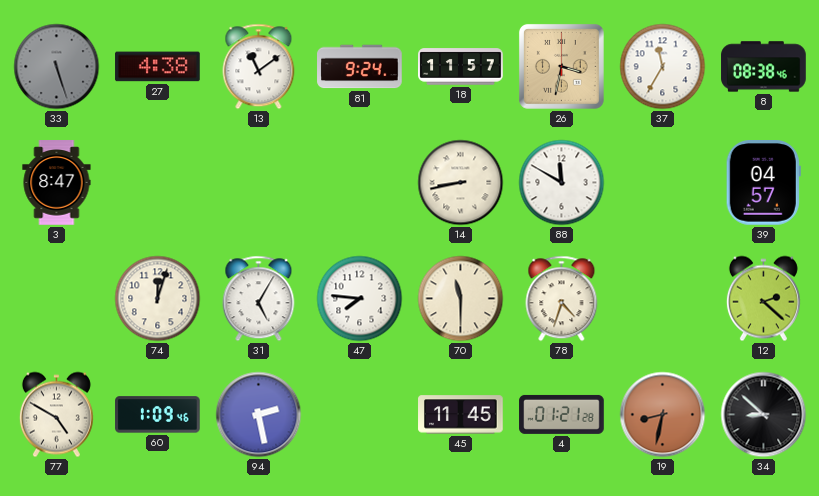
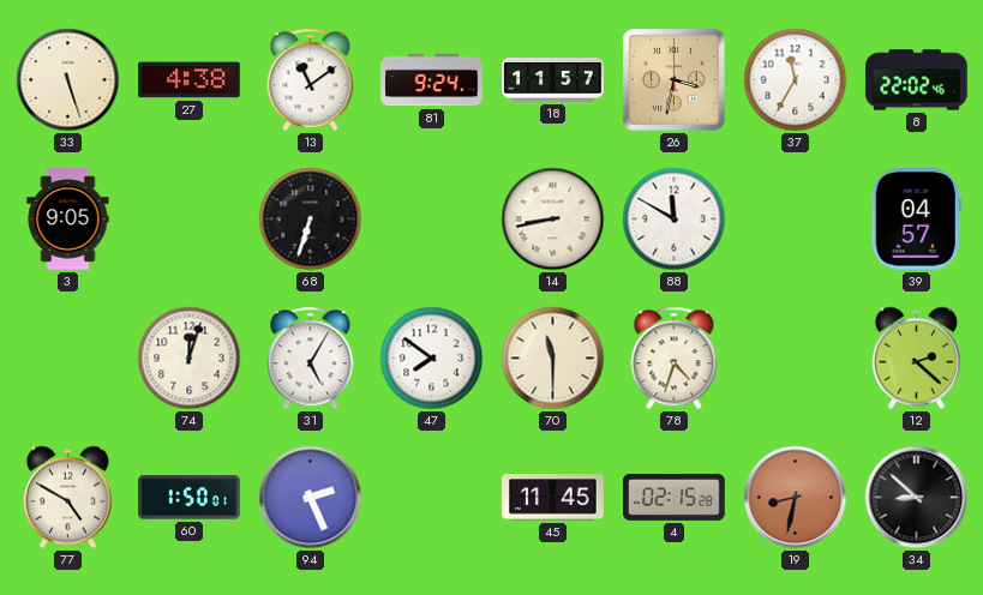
33 dial: grey -> cream
8: 08:38 -> 22:02
3: 8:47 -> 9:05
68: none -> 6:33
47: 7:46 -> 7:51
60: 1:09 -> 1:50
94: 2:28 -> 2:26
4: 01:21 -> 02:15
